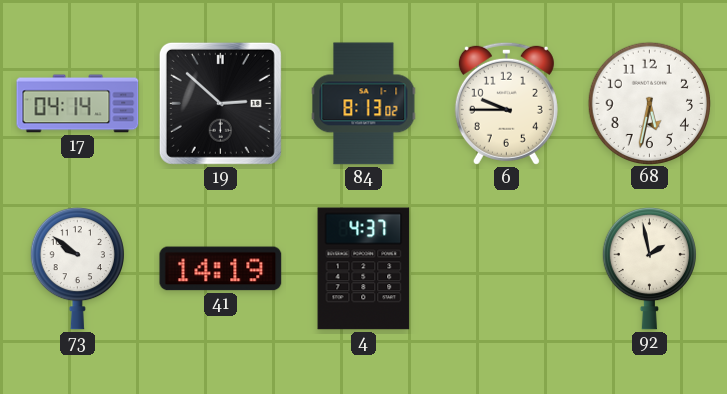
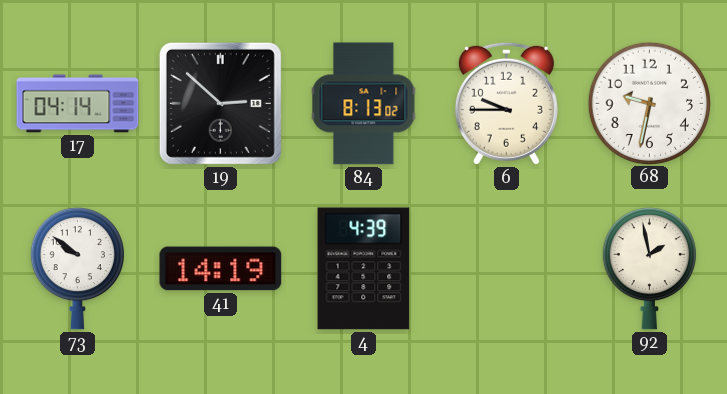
68: 5:32 -> 9:32
4: 4:37 -> 4:39
